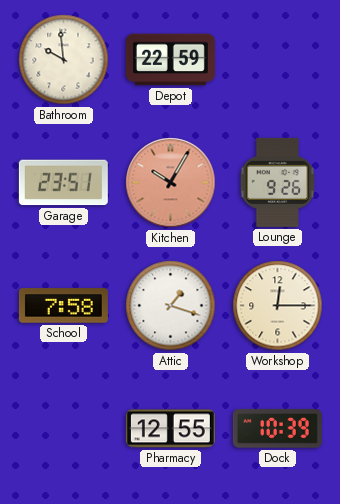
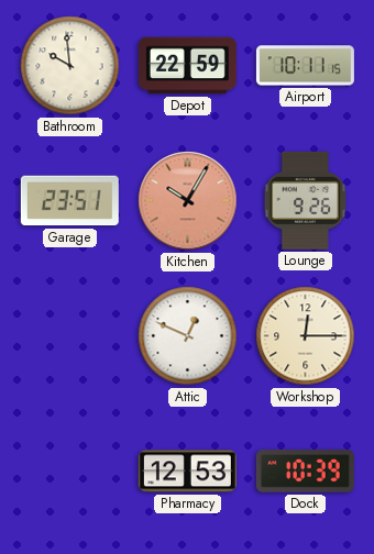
Airport: none -> 10:11
School: 7:58 -> none
Attic: 1:18 -> 12:49
Pharmacy: 12:55 -> 12:53
